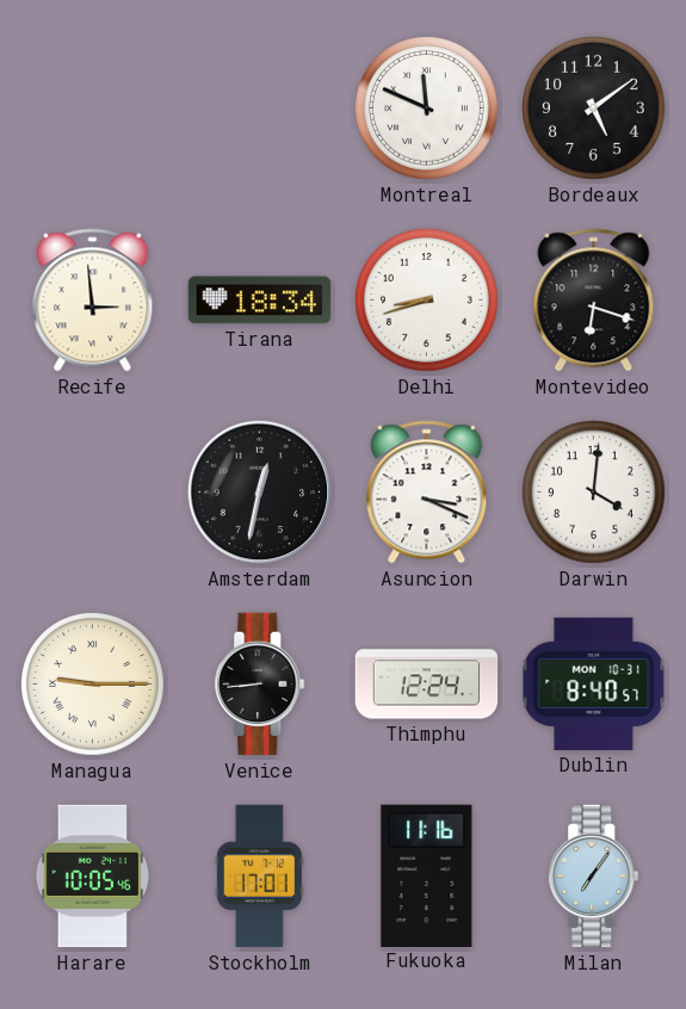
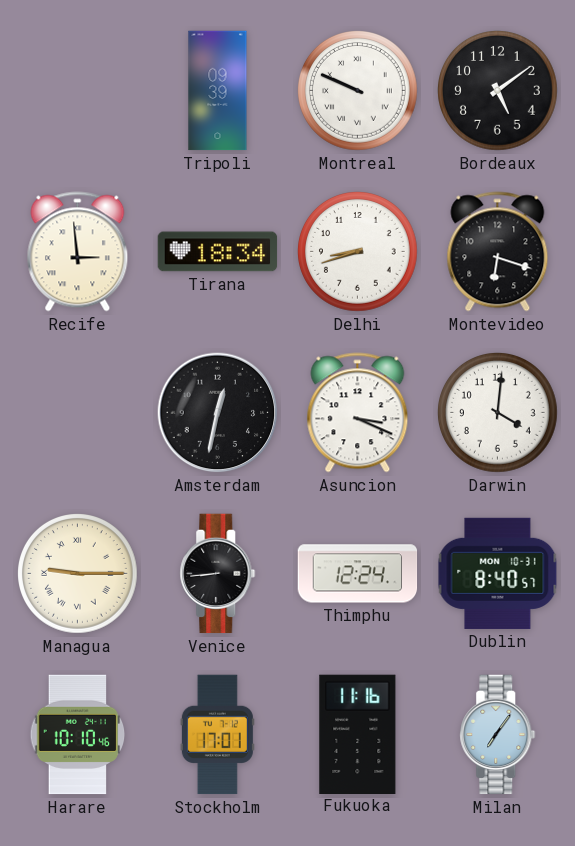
Tripoli: none -> 09:39
Montreal: 11:49 -> 9:49
Harare: 10:05 -> 10:10
